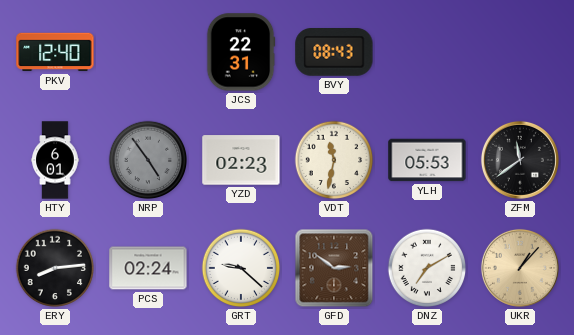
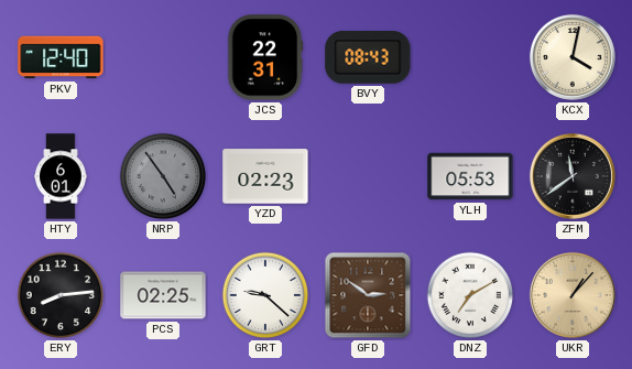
KCX: none -> 4:02
VDT: 11:32 -> none
PCS: 02:24 -> 02:25
